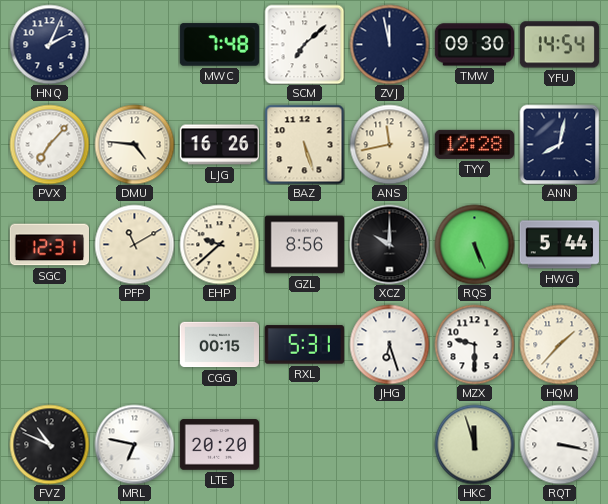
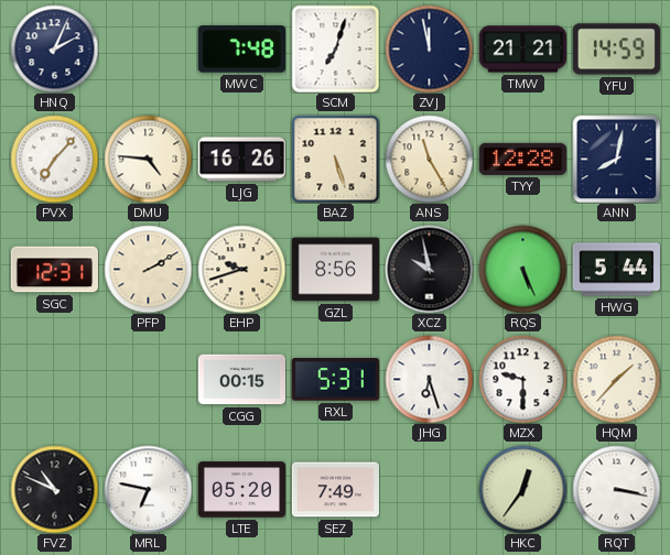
SCM: 7:08 -> 7:03
TMW: 09:30 -> 21:21
YFU: 14:54 -> 14:59
ANS: 11:43 -> 11:25
PFP: 11:10 -> 2:10
EHP: 9:38 -> 9:42
XCZ: 10:00 -> 9:58
LTE: 20:20 -> 05:20
SEZ: none -> 7:49
HKC: 11:57 -> 12:36
